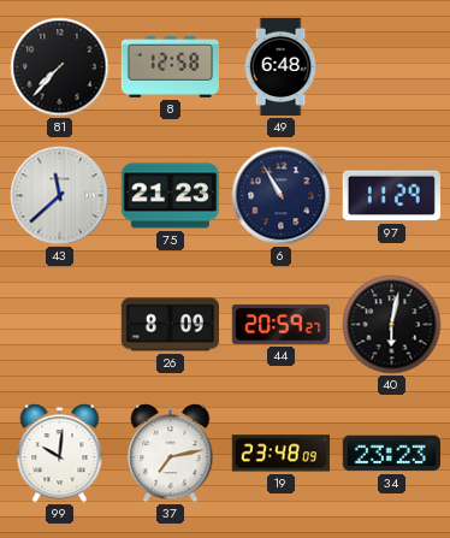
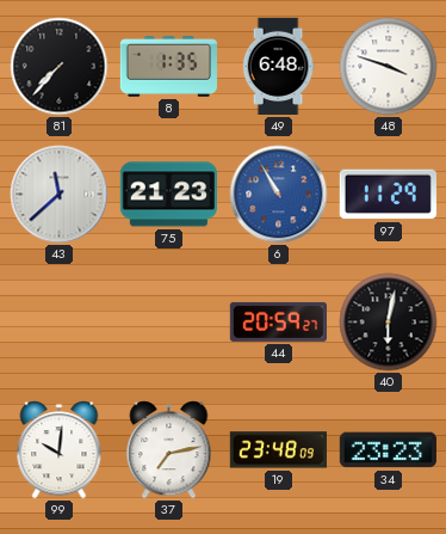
8: 12:58 -> 1:35
48: none -> 3:48
6 dial: navy -> blue
26: 8:09 -> none
